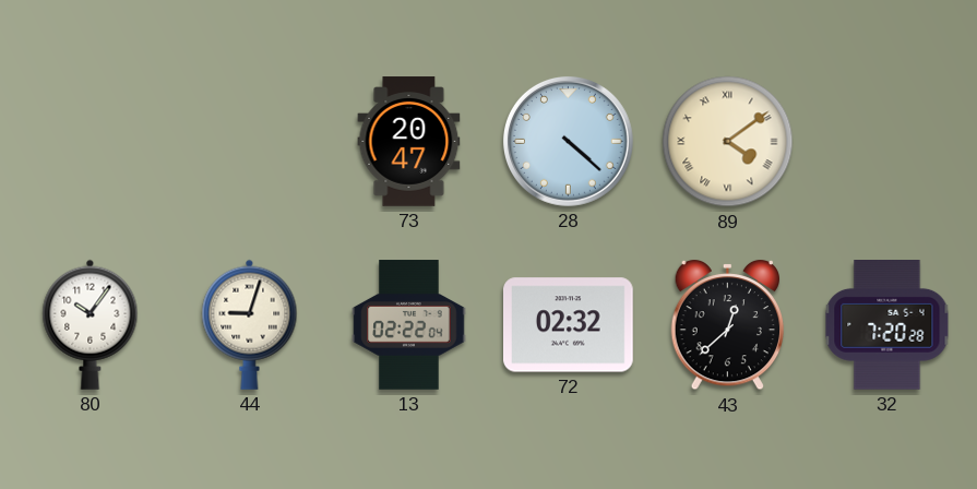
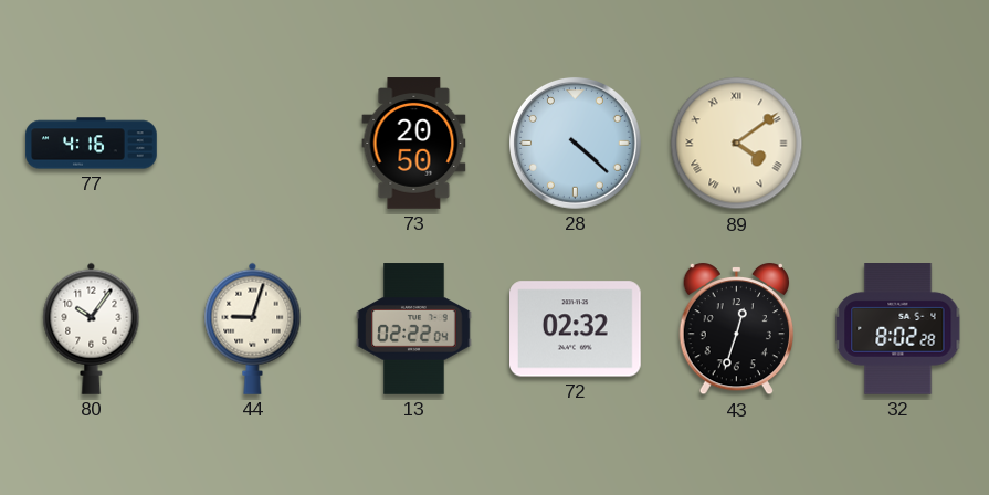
77: none -> 4:16
73: 20:47 -> 20:50
43: 12:38 -> 12:33
32: 7:20 -> 8:02
